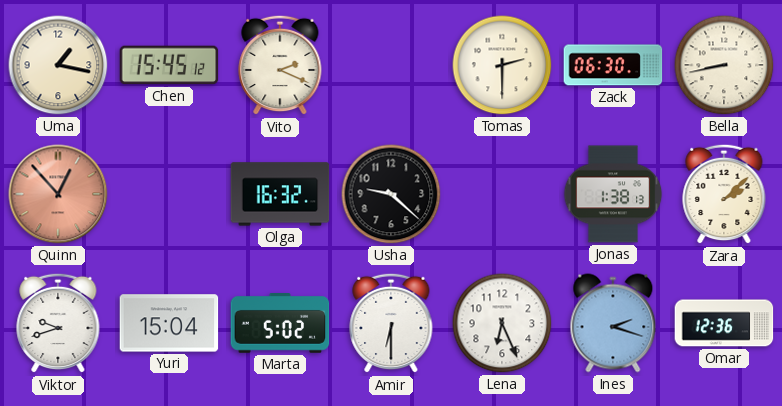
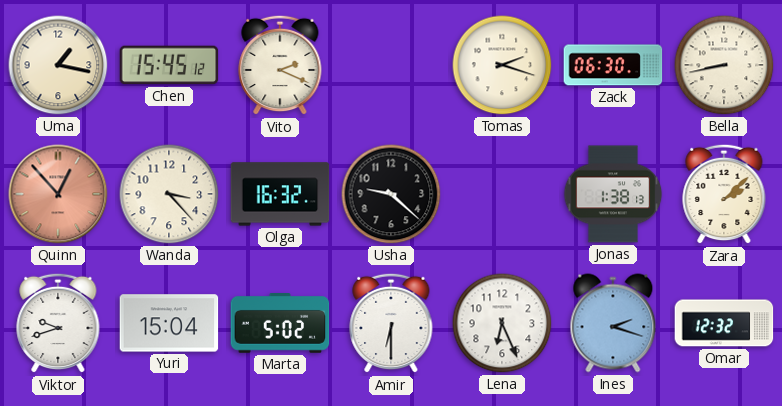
Tomas: 2:30 -> 2:18
Wanda: none -> 3:23
Omar: 12:36 -> 12:32
